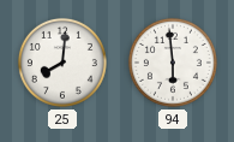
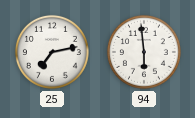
25: 8:01 -> 7:13
